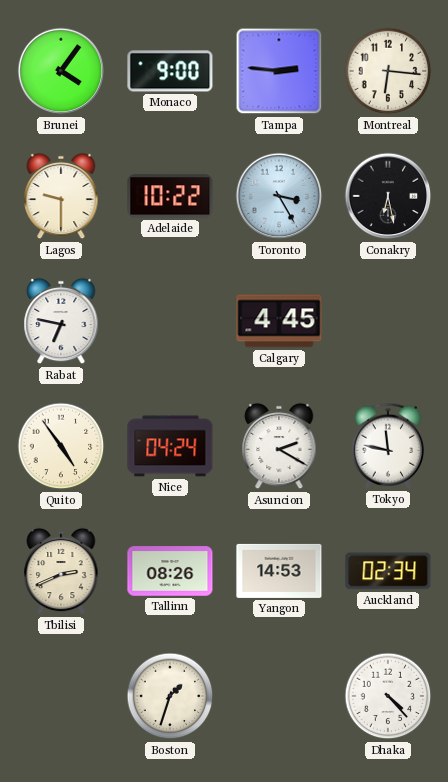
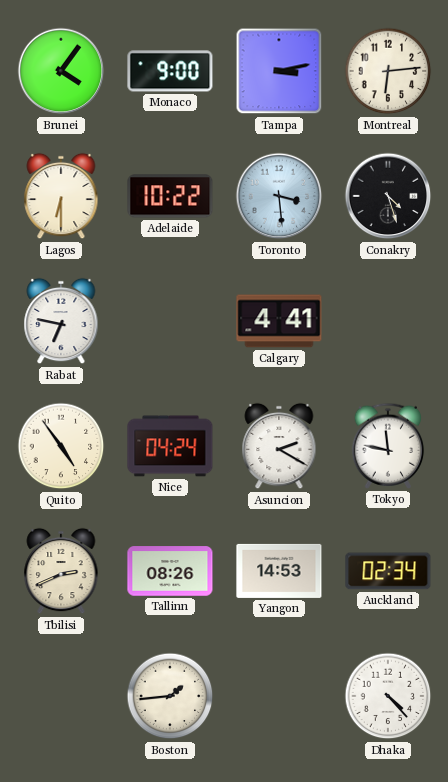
Tampa: 2:46 -> 3:13
Montreal: 6:16 -> 6:14
Lagos: 9:30 -> 6:30
Toronto: 3:25 -> 3:29
Conakry: 6:28 -> 4:27
Calgary: 4:45 -> 4:41
Boston: 1:33 -> 1:44
